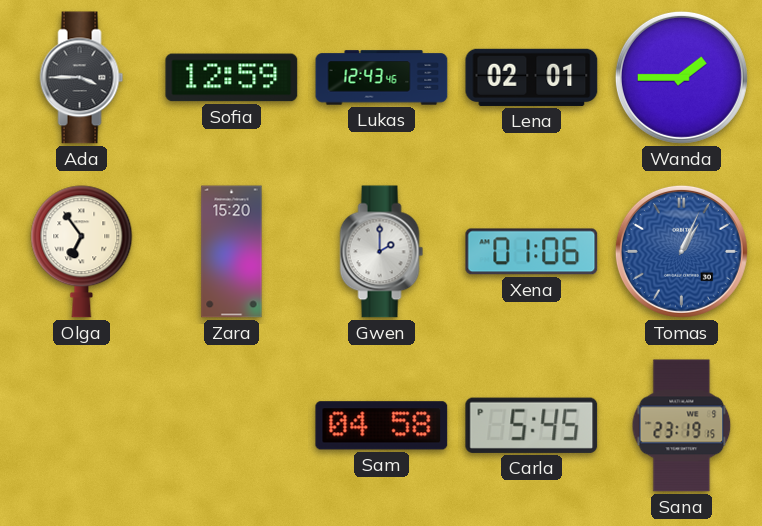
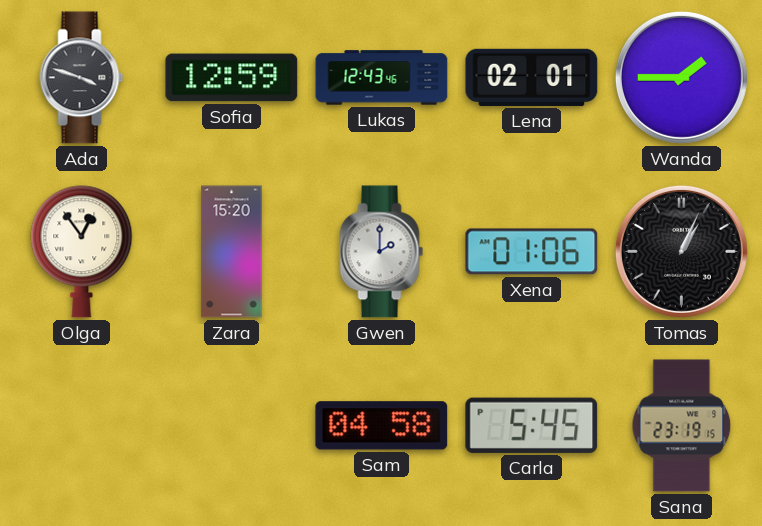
Ada: 3:45 -> 3:48
Olga: 6:54 -> 12:54
Tomas dial: blue -> black
